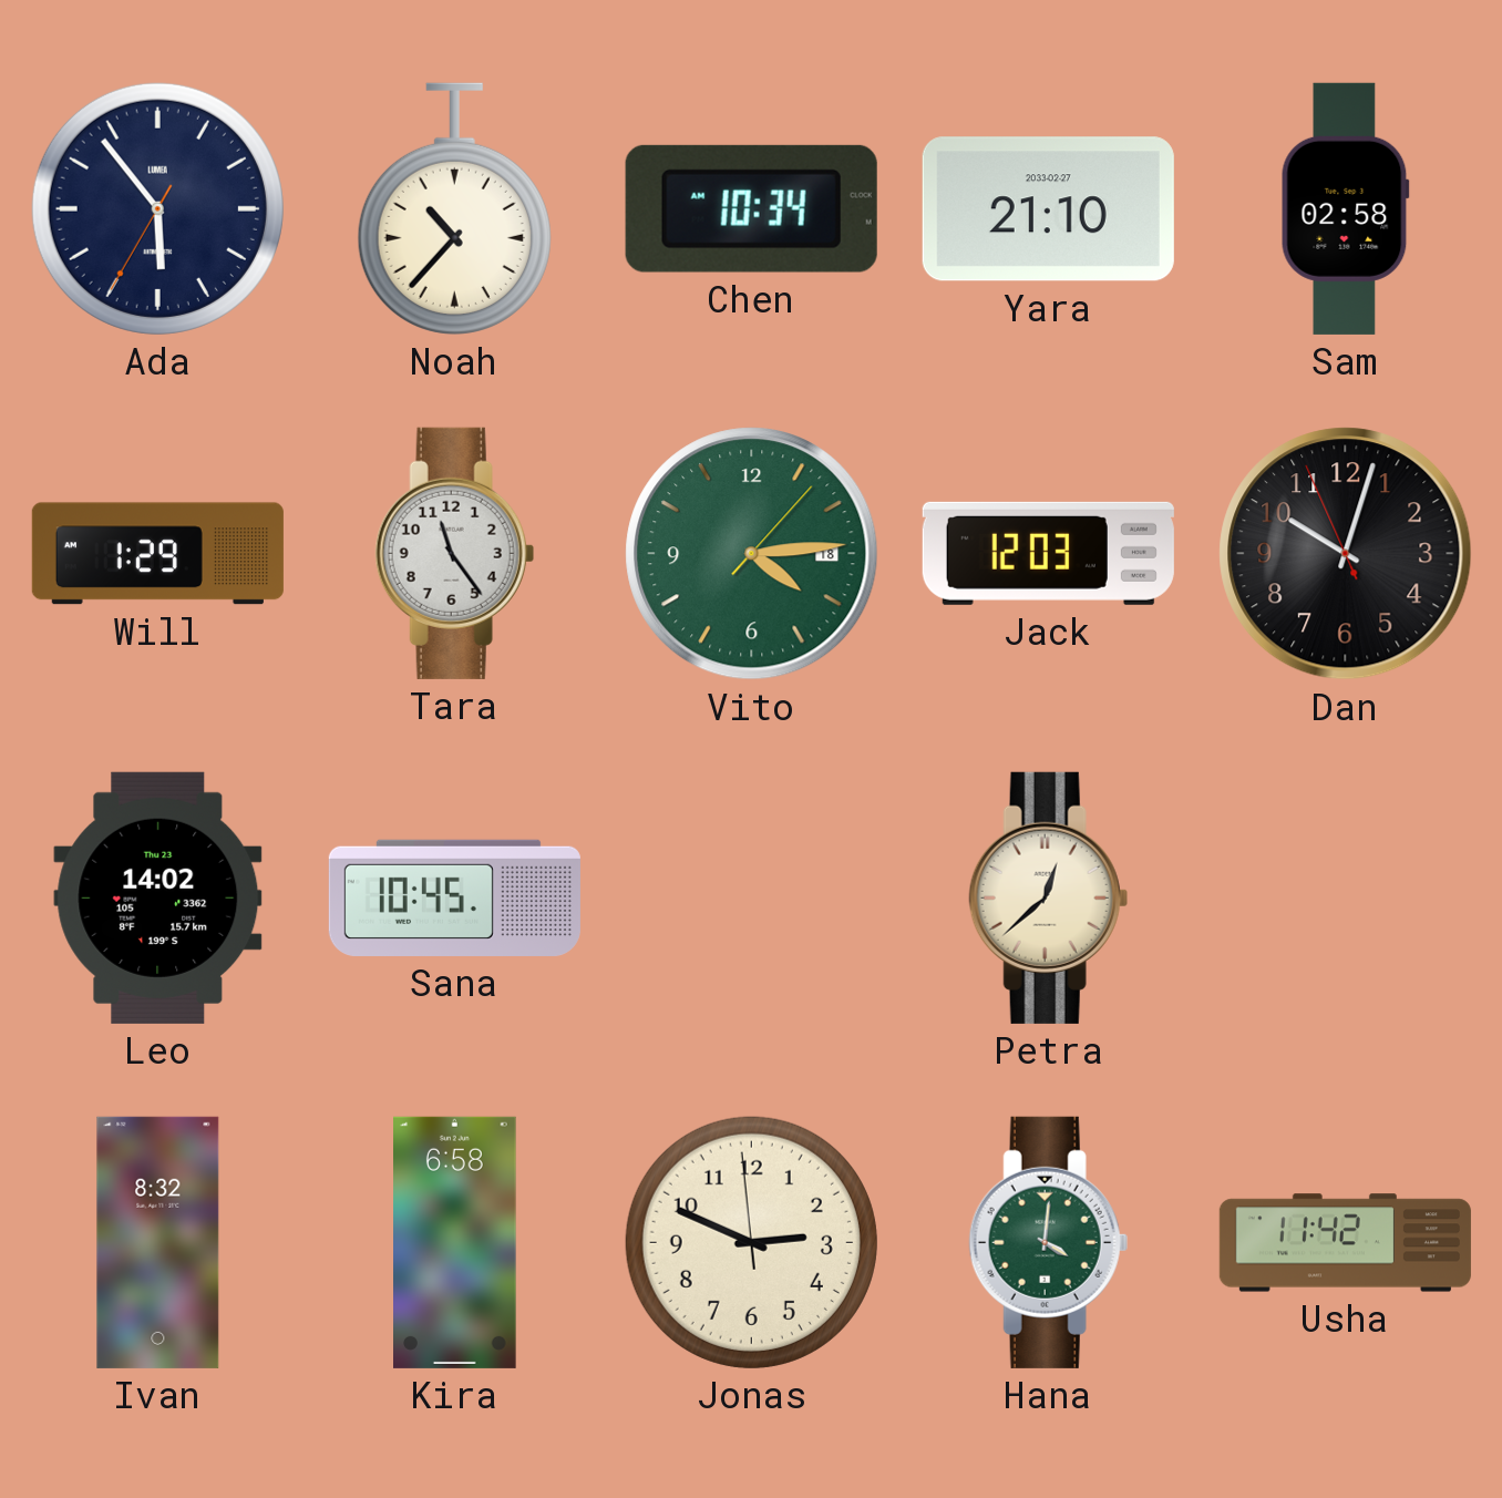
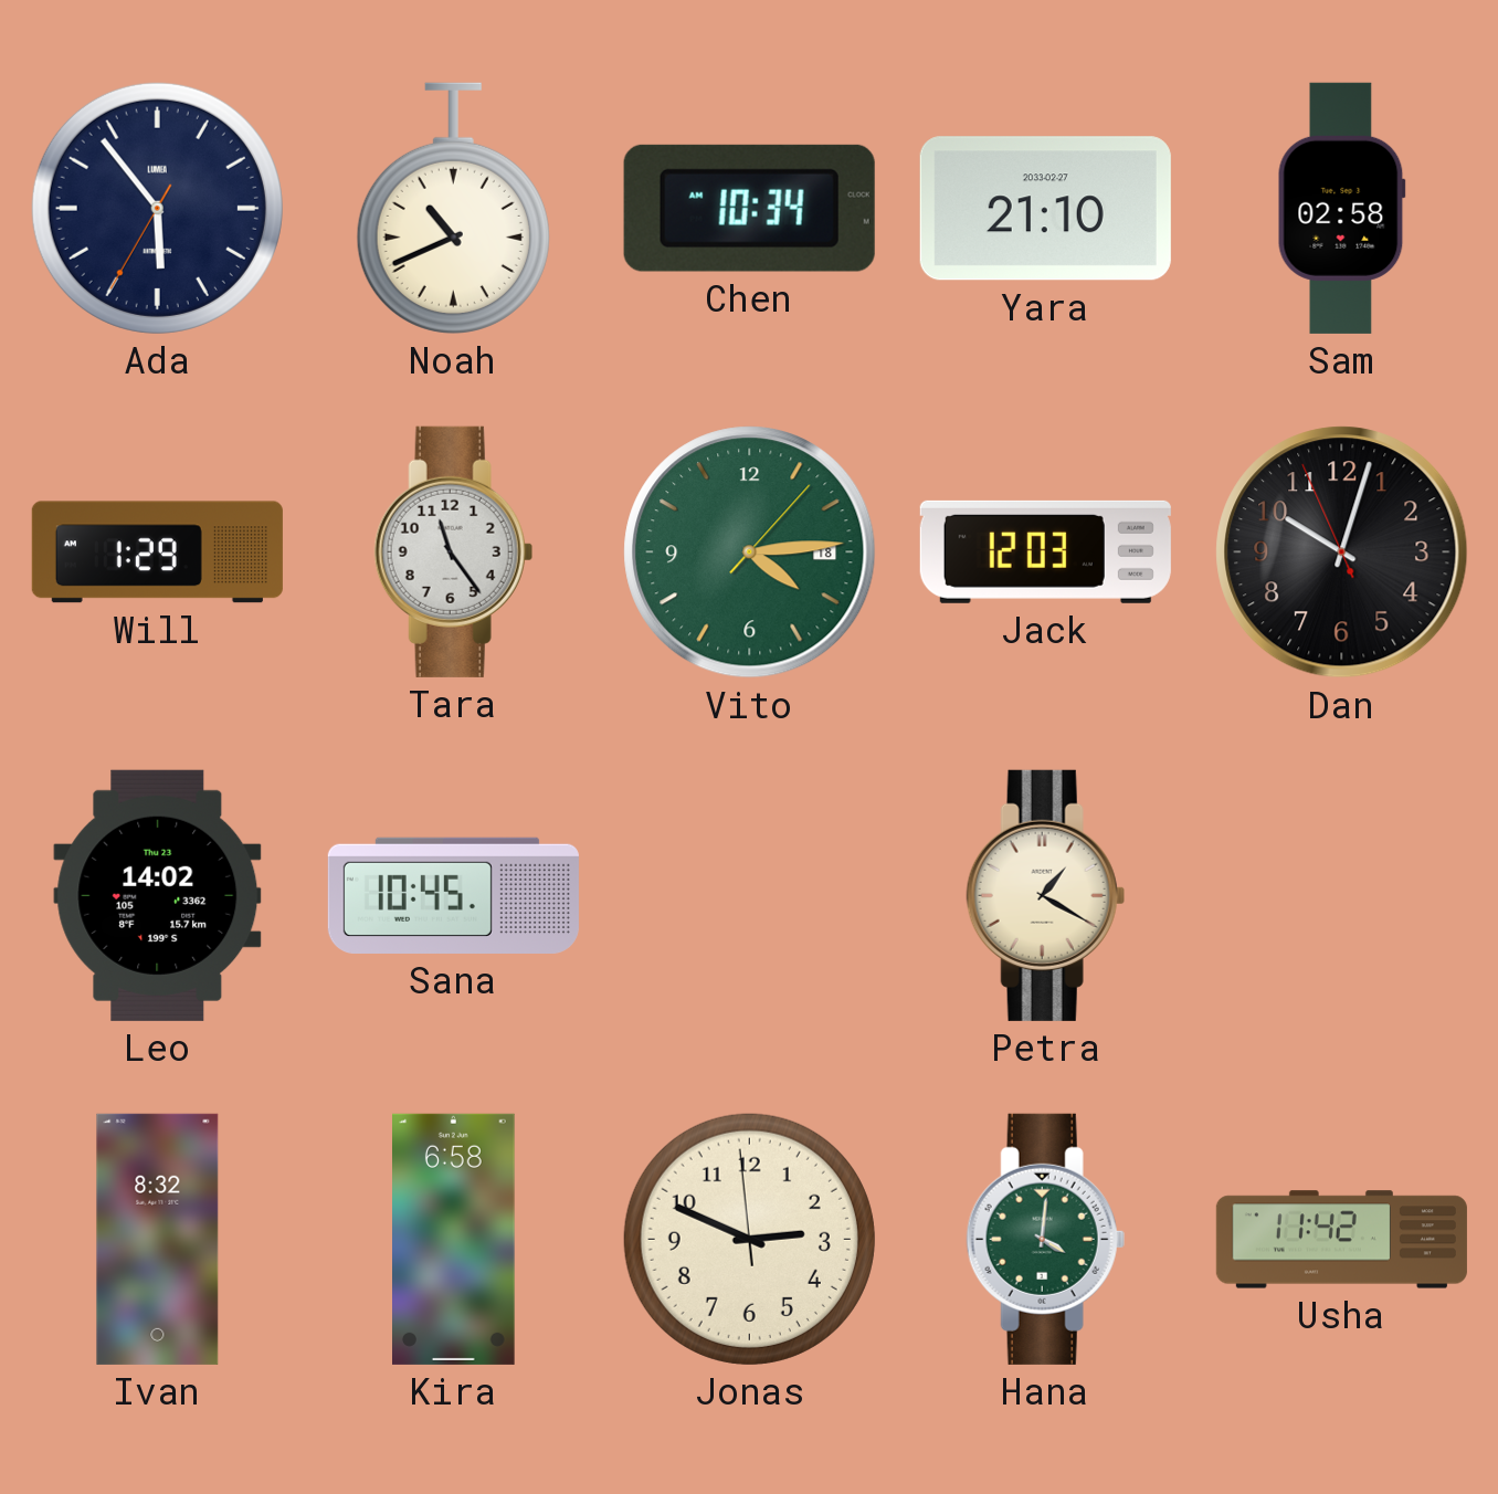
Noah: 10:37 -> 10:41
Petra: 12:38 -> 1:20
